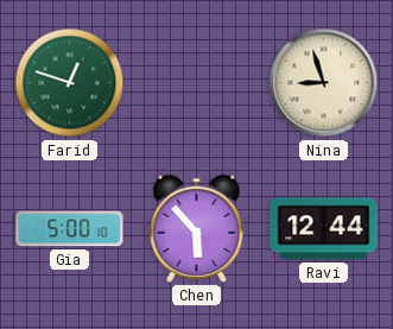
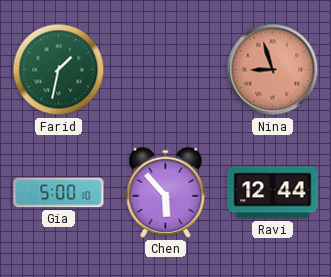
Farid: 12:48 -> 1:32
Nina dial: cream -> salmon
